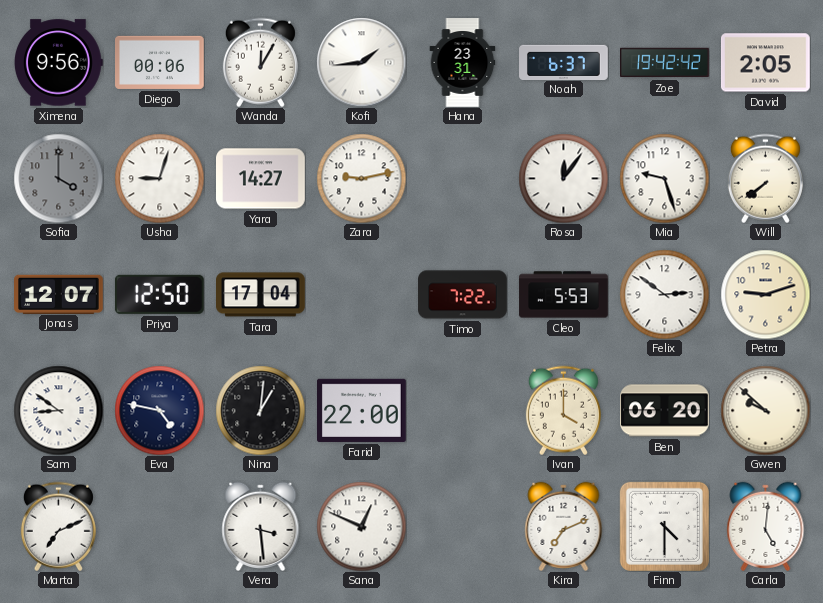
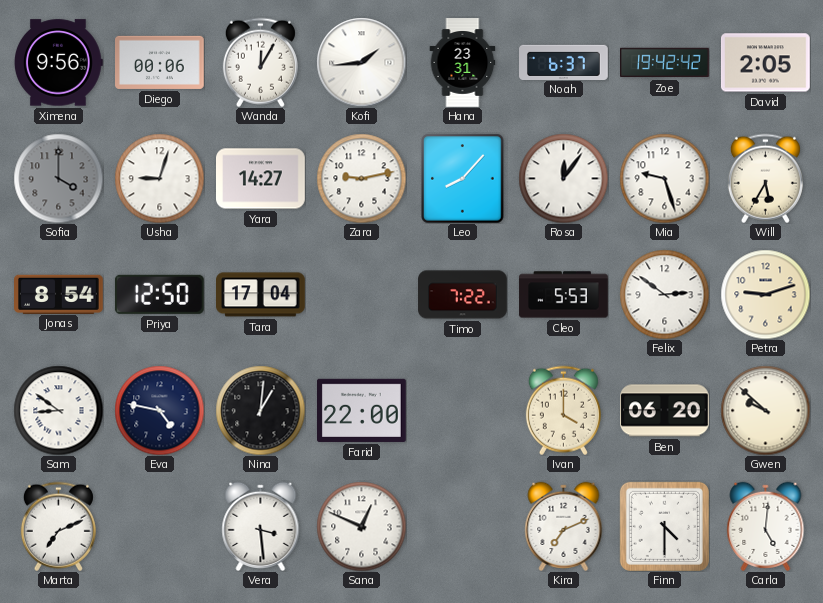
Leo: none -> 8:07
Will: 7:39 -> 5:35
Jonas: 12:07 -> 8:54
